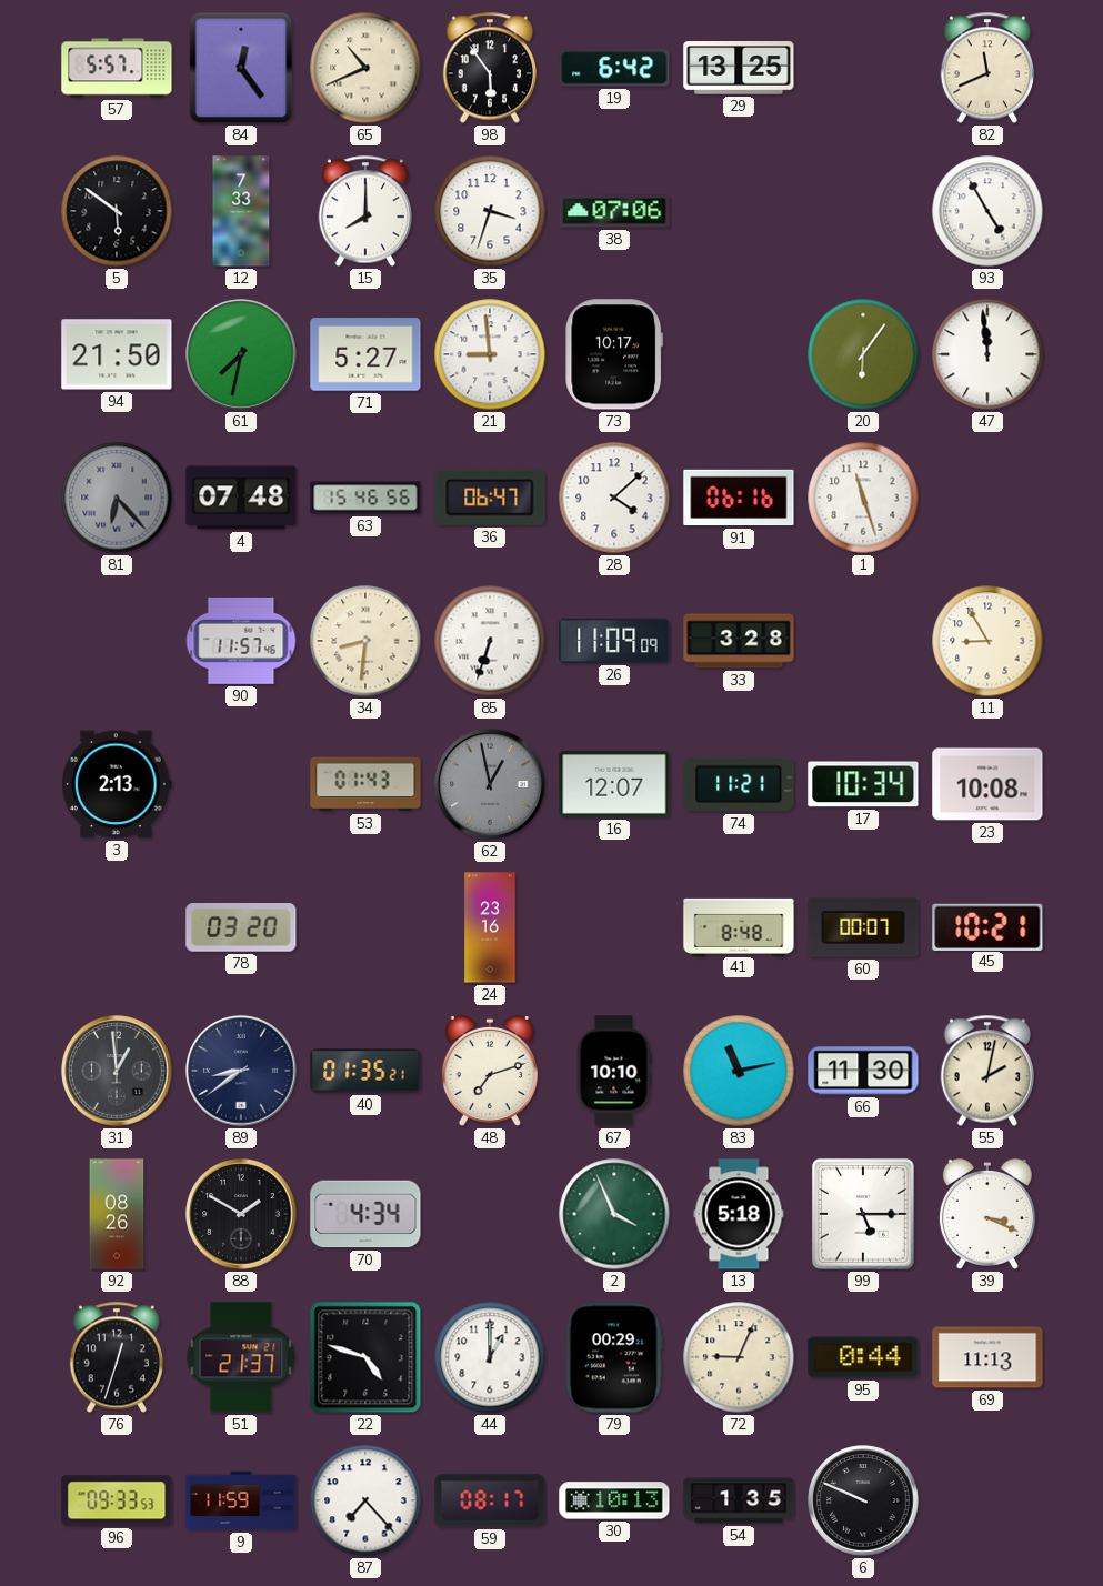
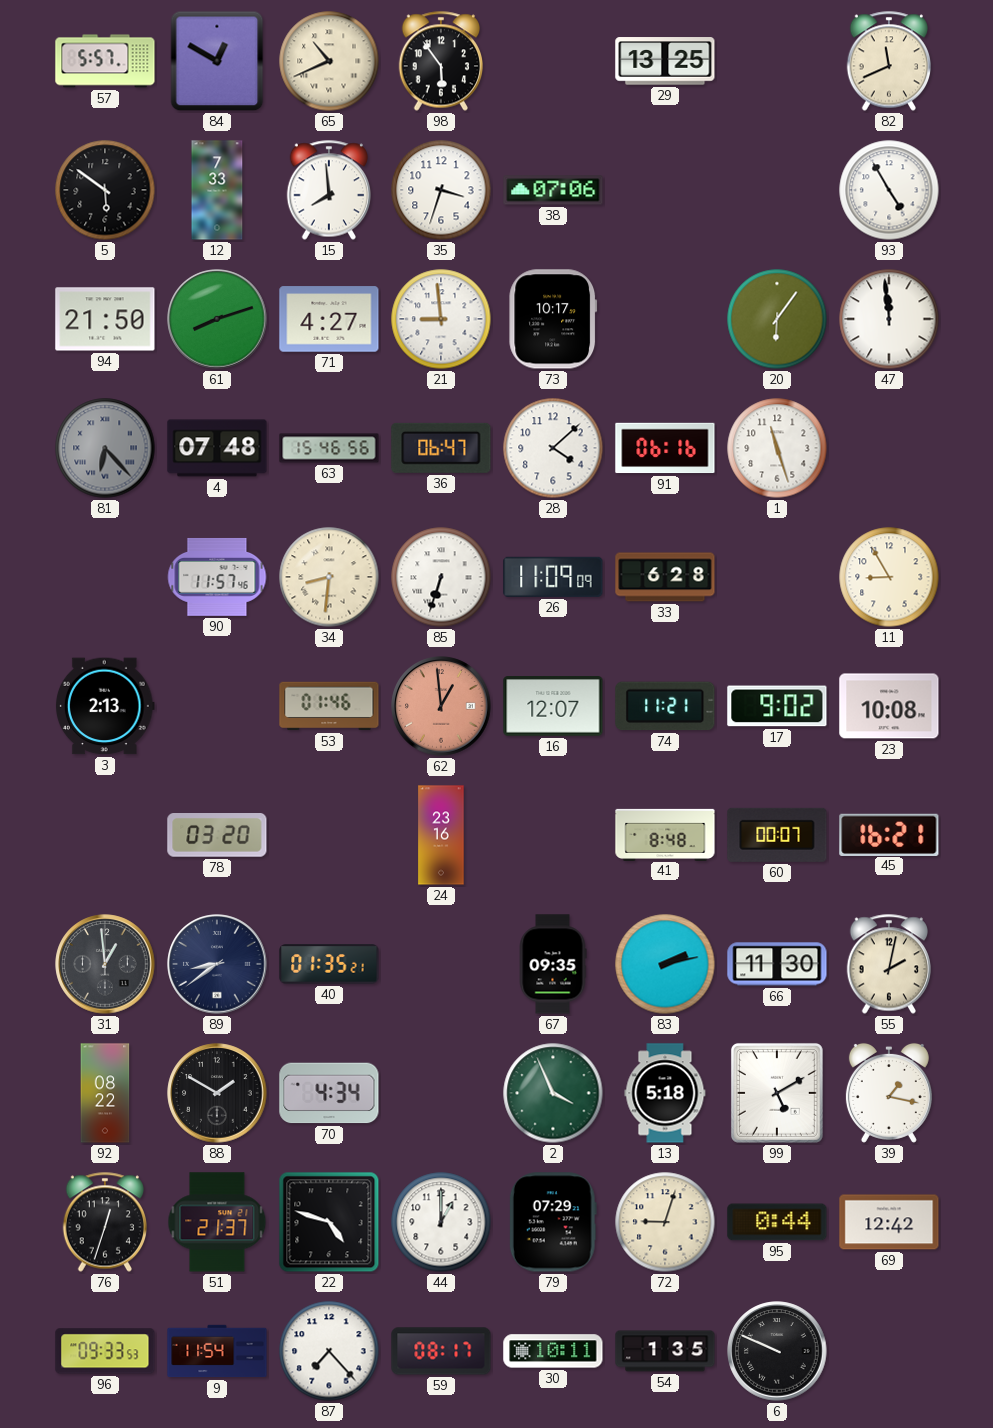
84: 12:24 -> 12:50
19: 6:42 -> none
15: 8:00 -> 7:59
61: 7:32 -> 8:12
71: 5:27 -> 4:27
33: 3:28 -> 6:28
53: 01:43 -> 01:46
62: 12:58 -> 12:59
62 dial: grey -> salmon
17: 10:34 -> 9:02
45: 10:21 -> 16:21
48: 7:12 -> none
67: 10:10 -> 09:35
83: 11:13 -> 2:13
92: 08:26 -> 08:22
99: 5:15 -> 5:10
39: 3:19 -> 1:17
79: 00:29 -> 07:29
72: 9:04 -> 9:03
69: 11:13 -> 12:42
9: 11:59 -> 11:54
30: 10:13 -> 10:11
